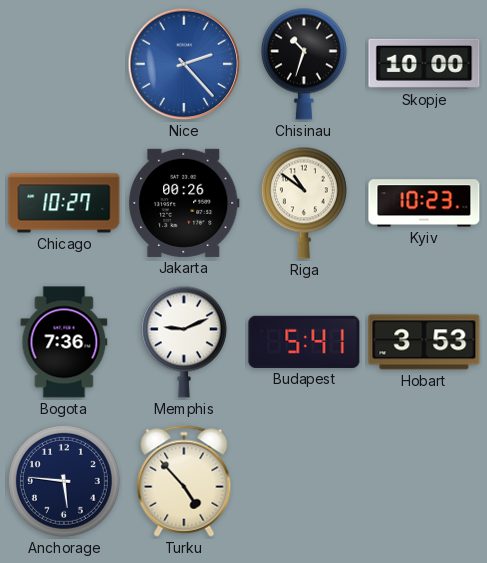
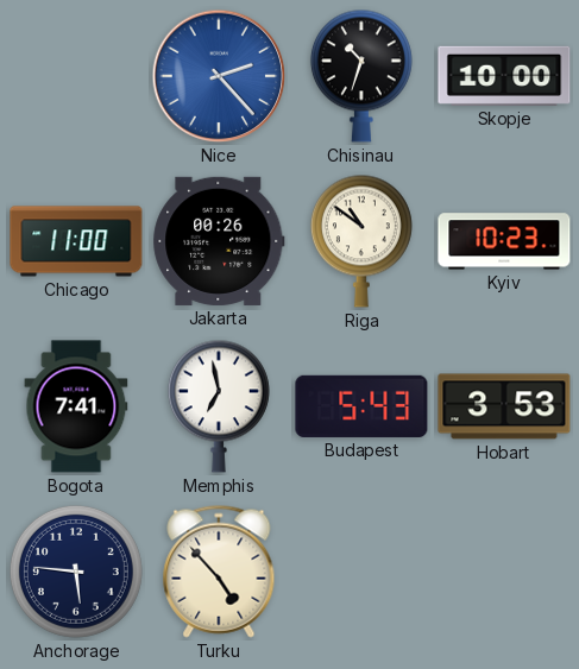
Chicago: 10:27 -> 11:00
Bogota: 7:36 -> 7:41
Memphis: 9:11 -> 6:58
Budapest: 5:41 -> 5:43
